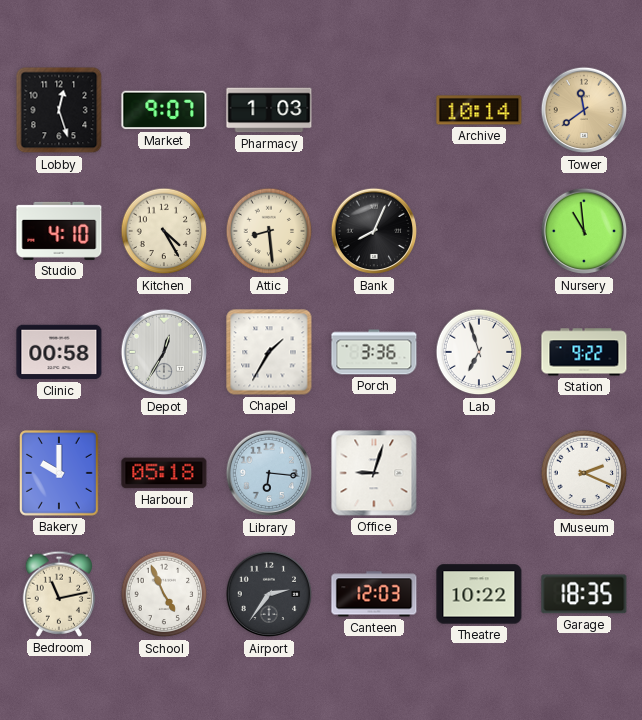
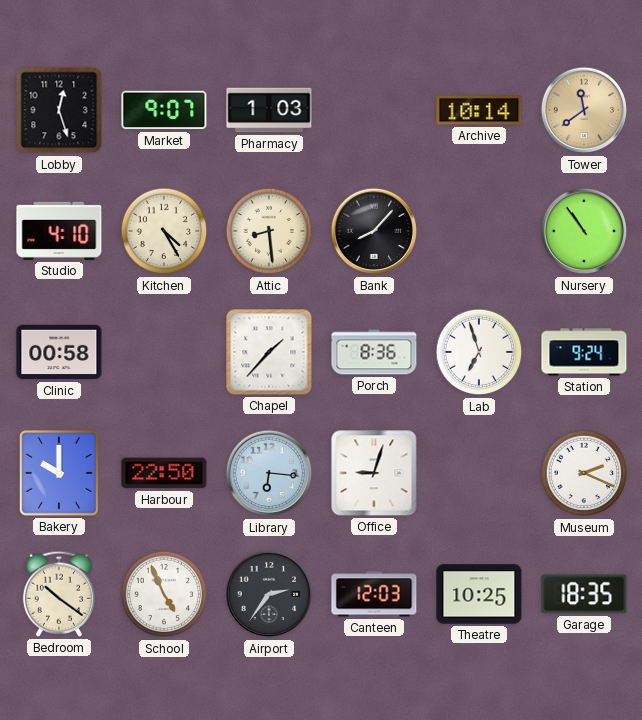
Bank: 8:04 -> 8:07
Nursery: 10:59 -> 10:54
Depot: 12:35 -> none
Chapel: 1:35 -> 1:37
Porch: 3:36 -> 8:36
Station: 9:22 -> 9:24
Harbour: 05:18 -> 22:50
Bedroom: 11:13 -> 10:21
Theatre: 10:22 -> 10:25
